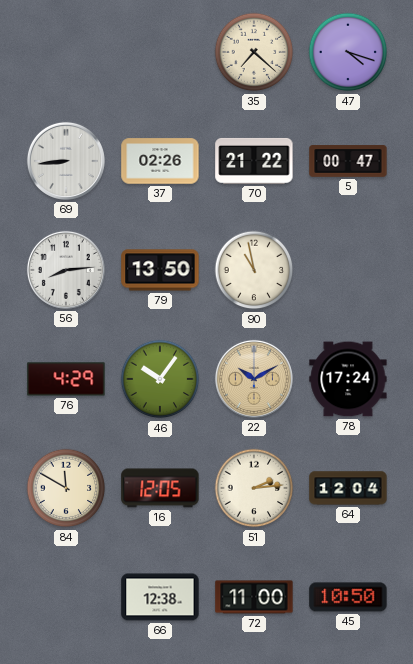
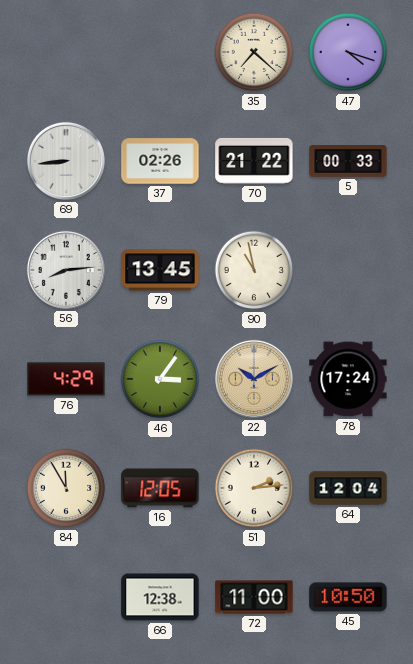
5: 00:47 -> 00:33
79: 13:50 -> 13:45
46: 10:06 -> 3:06
84: 11:50 -> 11:55
